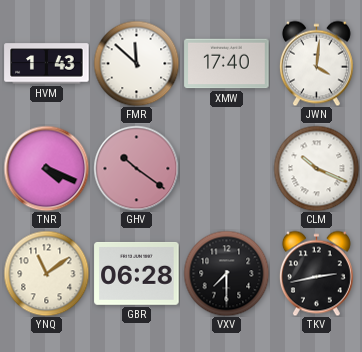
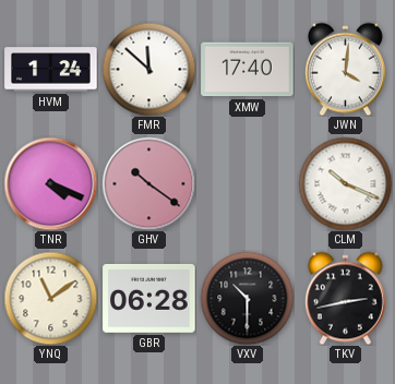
HVM: 1:43 -> 1:24
VXV: 7:30 -> 10:30
